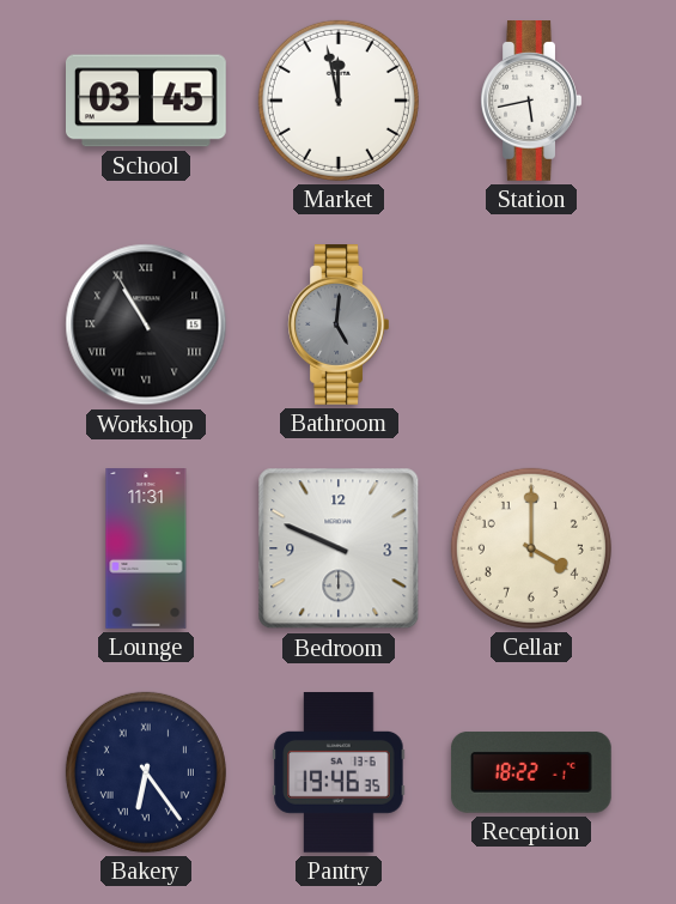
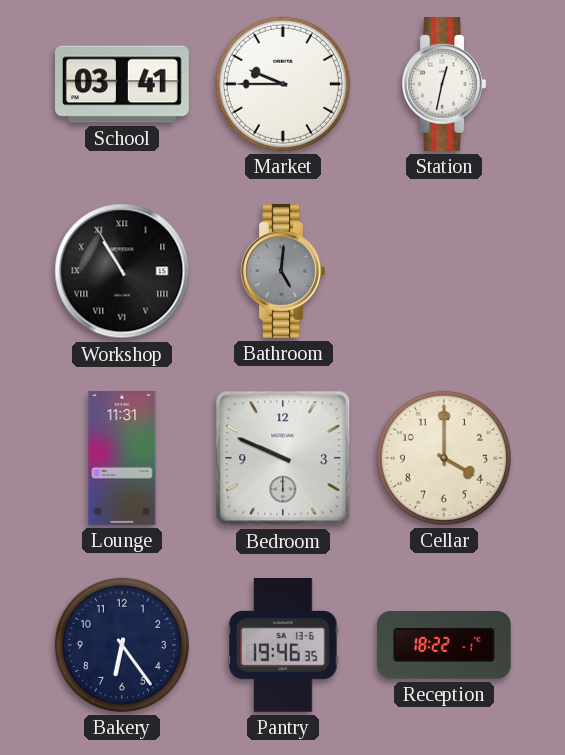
School: 03:45 -> 03:41
Market: 11:58 -> 9:45
Station: 5:43 -> 12:32
Bakery numerals: Roman -> Arabic
